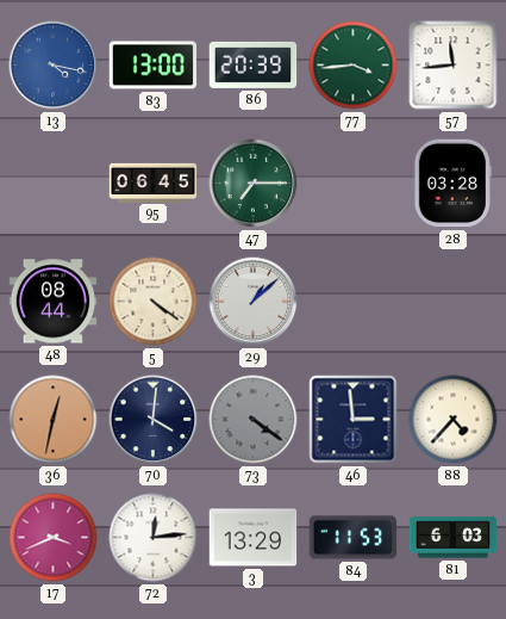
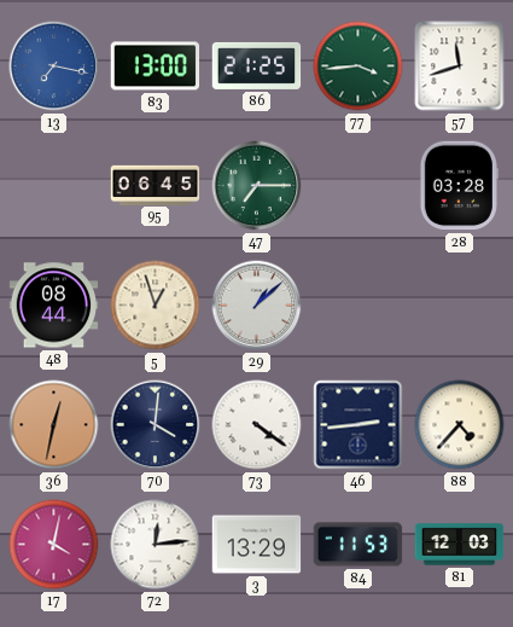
13: 4:17 -> 7:17
86: 20:39 -> 21:25
57: 11:44 -> 11:42
5: 4:21 -> 12:57
73 dial: grey -> white
46: 2:59 -> 2:44
17: 3:41 -> 4:02
81: 6:03 -> 12:03
